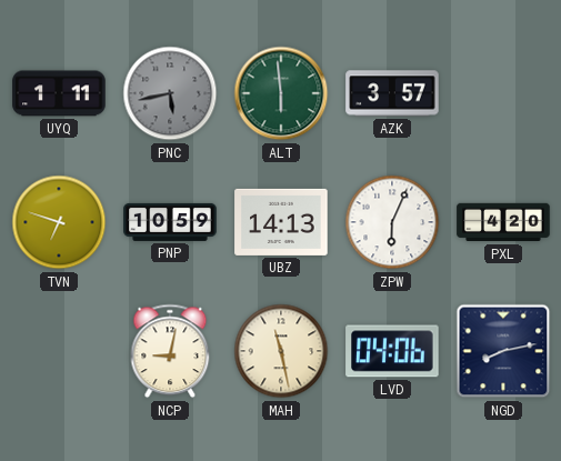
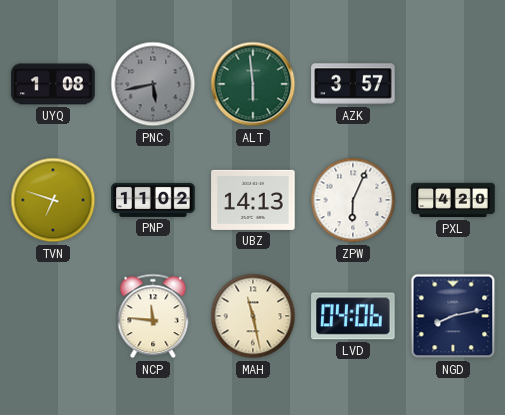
UYQ: 1:11 -> 1:08
PNP: 10:59 -> 11:02
NCP: 9:02 -> 11:46
